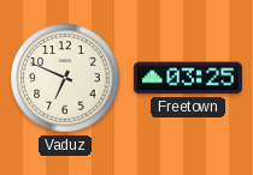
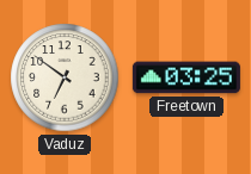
Vaduz: 6:49 -> 6:51
